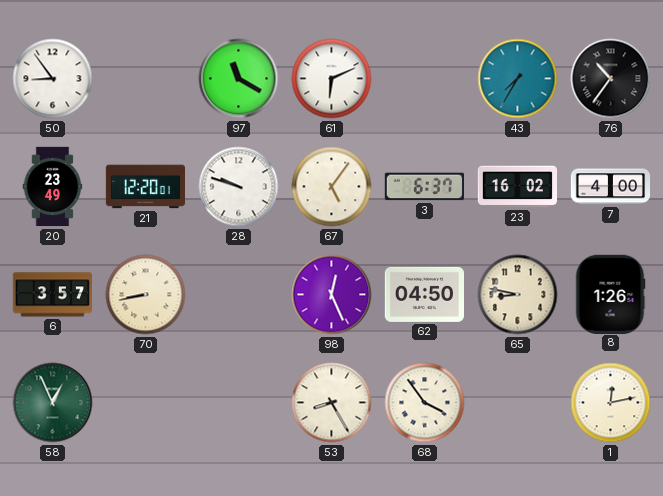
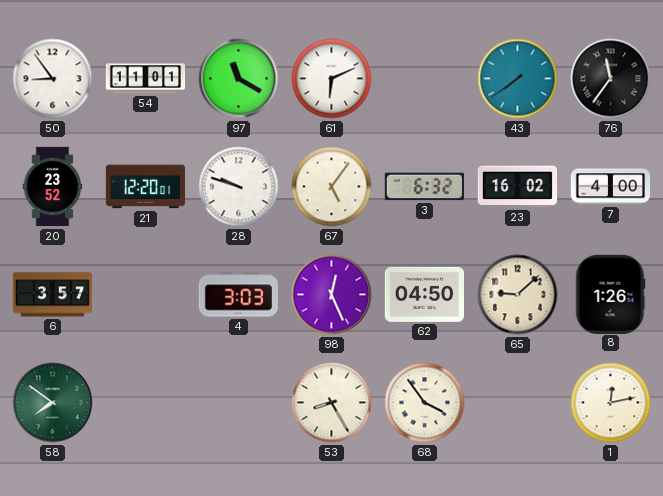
54: none -> 11:01
43: 7:35 -> 7:39
76: 10:36 -> 11:36
20: 23:49 -> 23:52
3: 6:37 -> 6:32
70: 8:43 -> none
4: none -> 3:03
65: 8:47 -> 9:08
58: 12:56 -> 7:51
